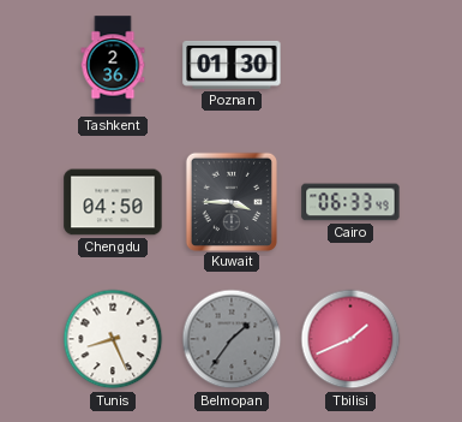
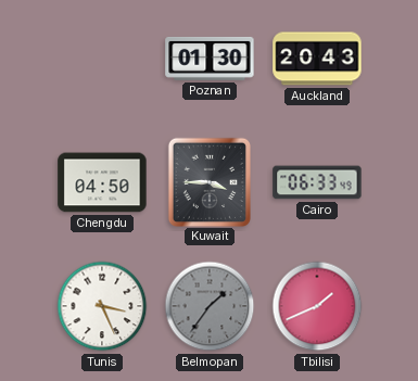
Tashkent: 2:36 -> none
Auckland: none -> 20:43
Tunis: 8:26 -> 3:26
